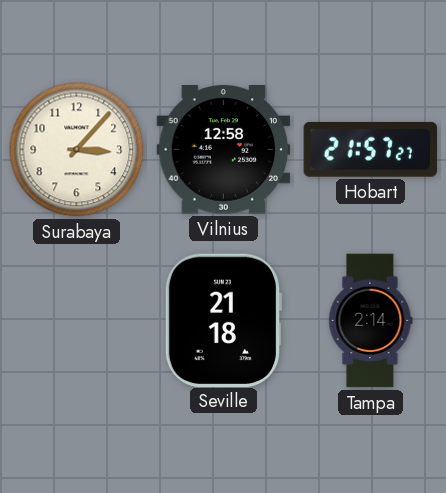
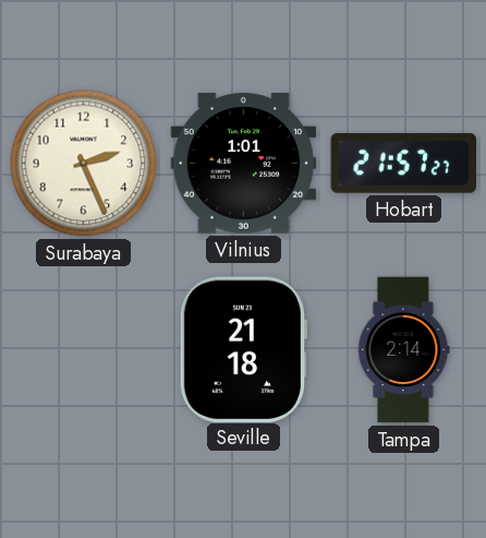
Surabaya: 3:07 -> 2:26
Vilnius: 12:58 -> 1:01
